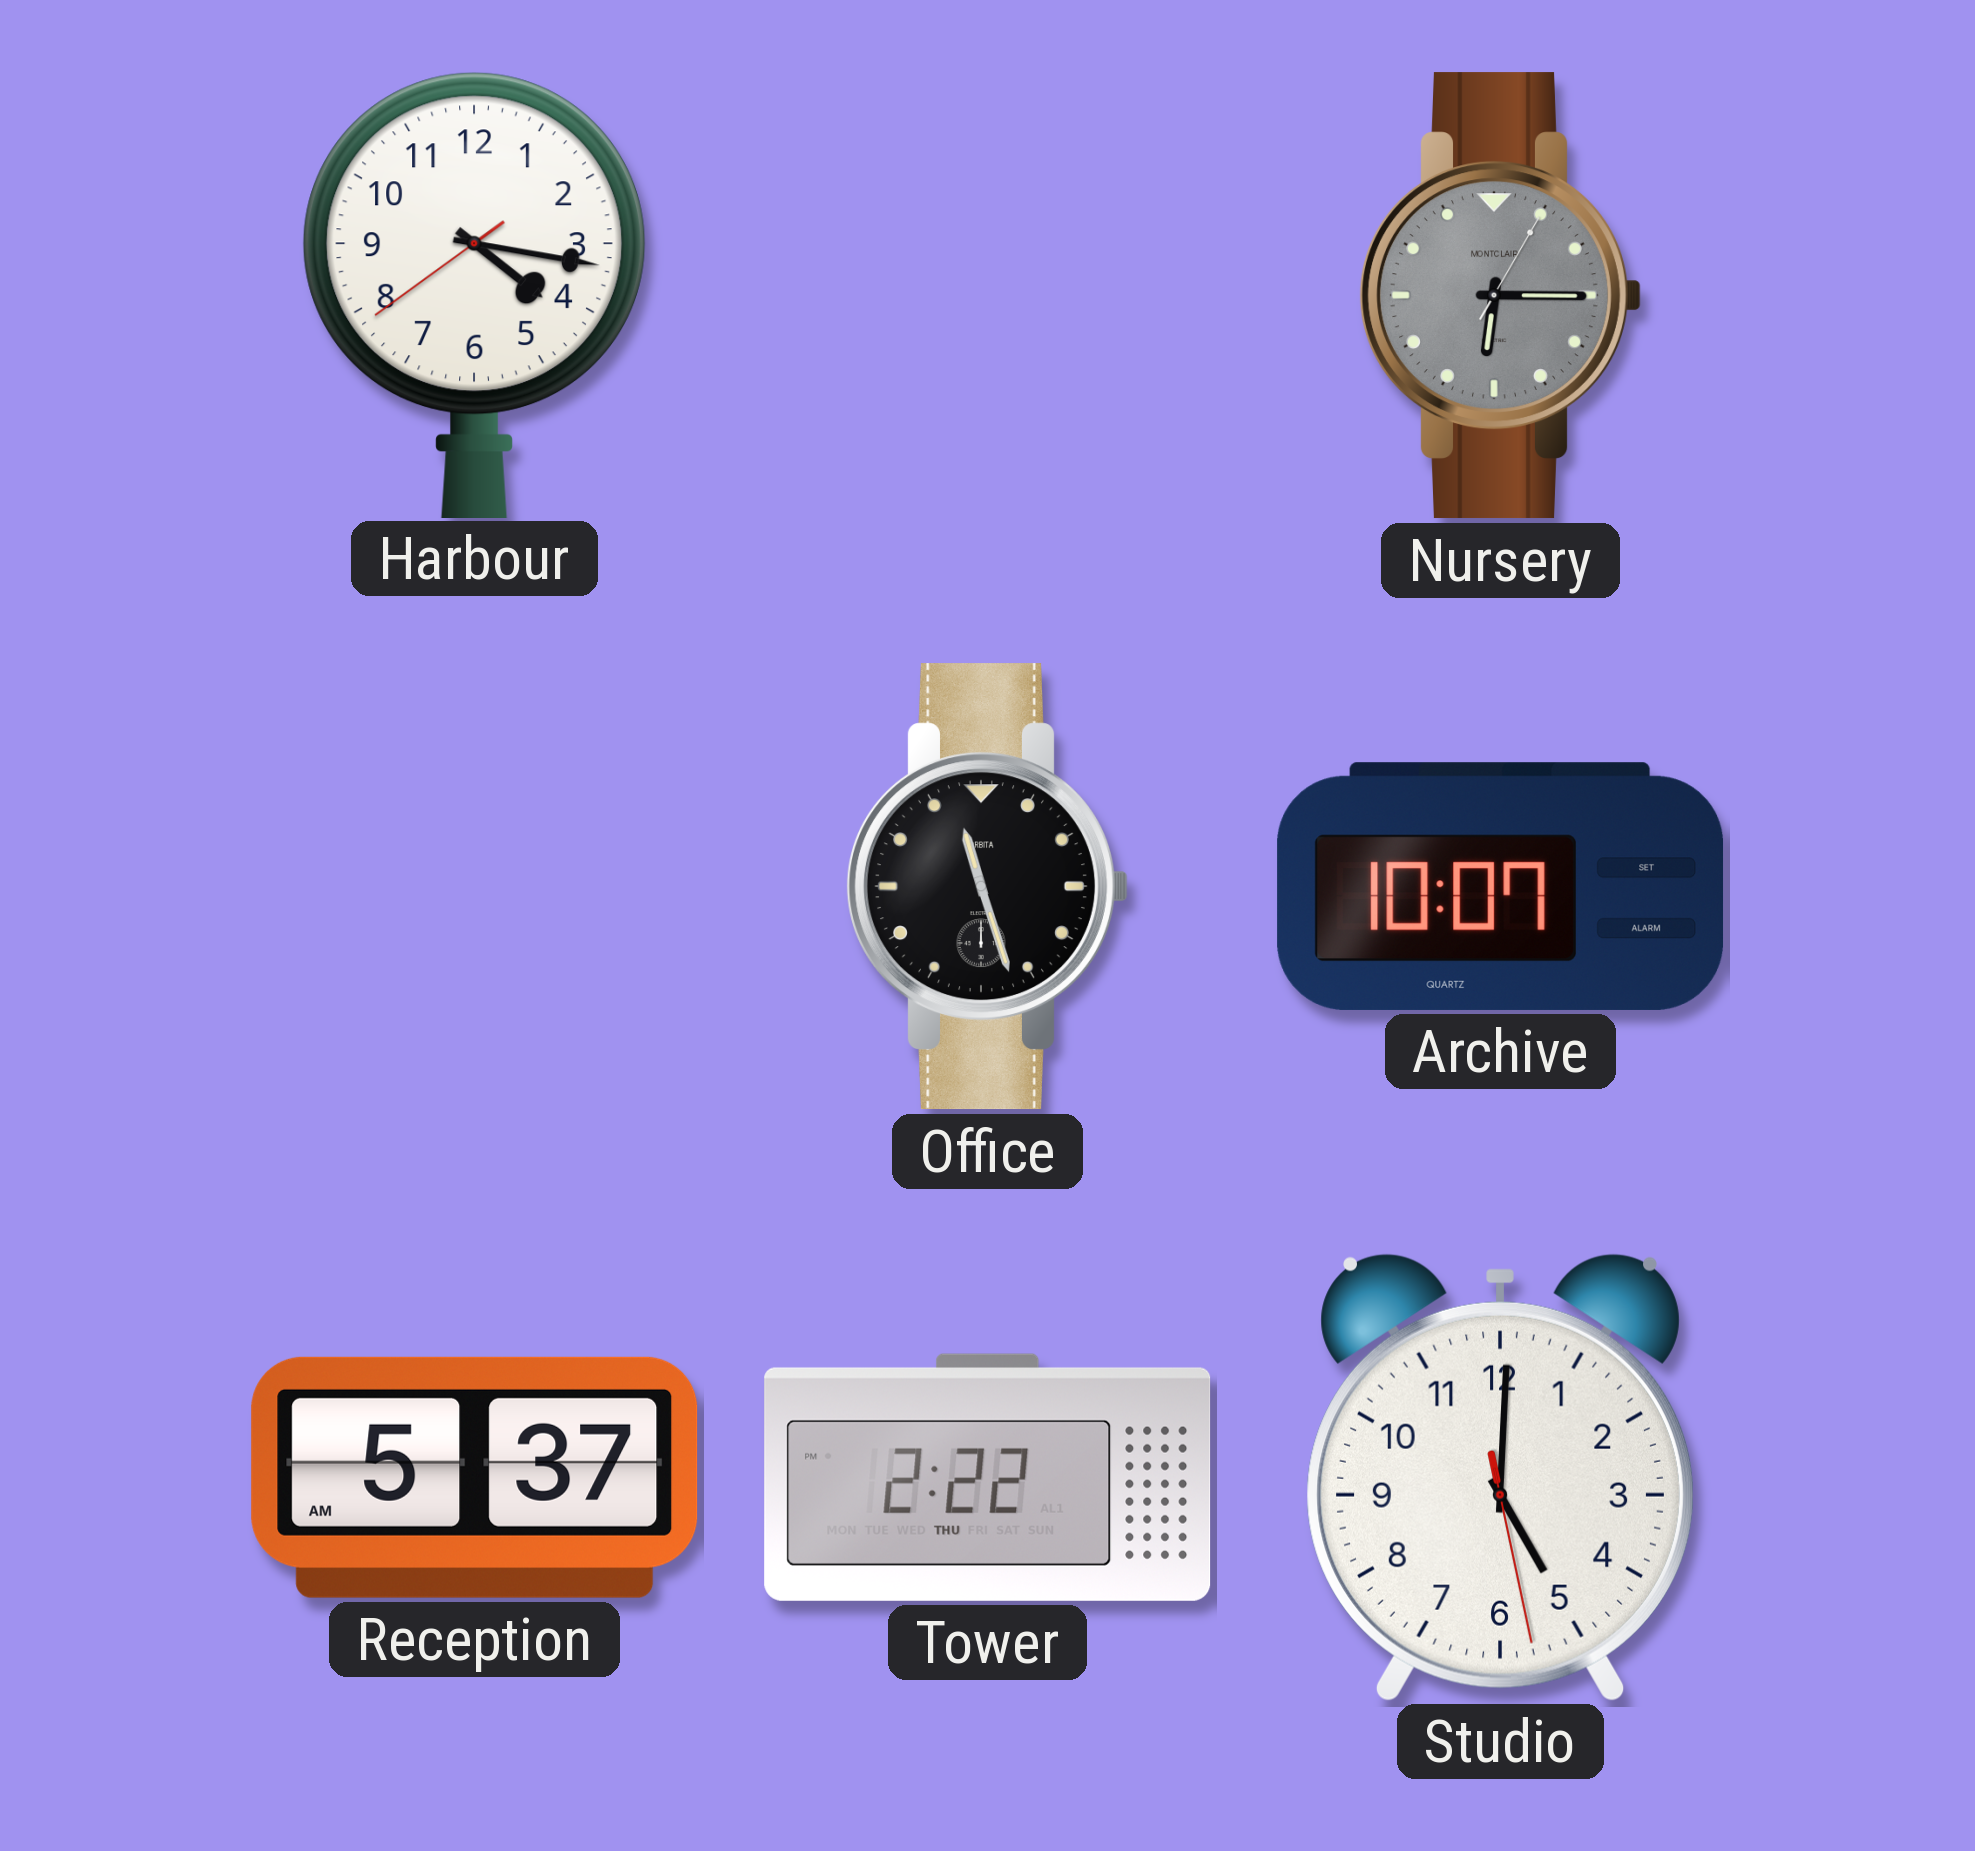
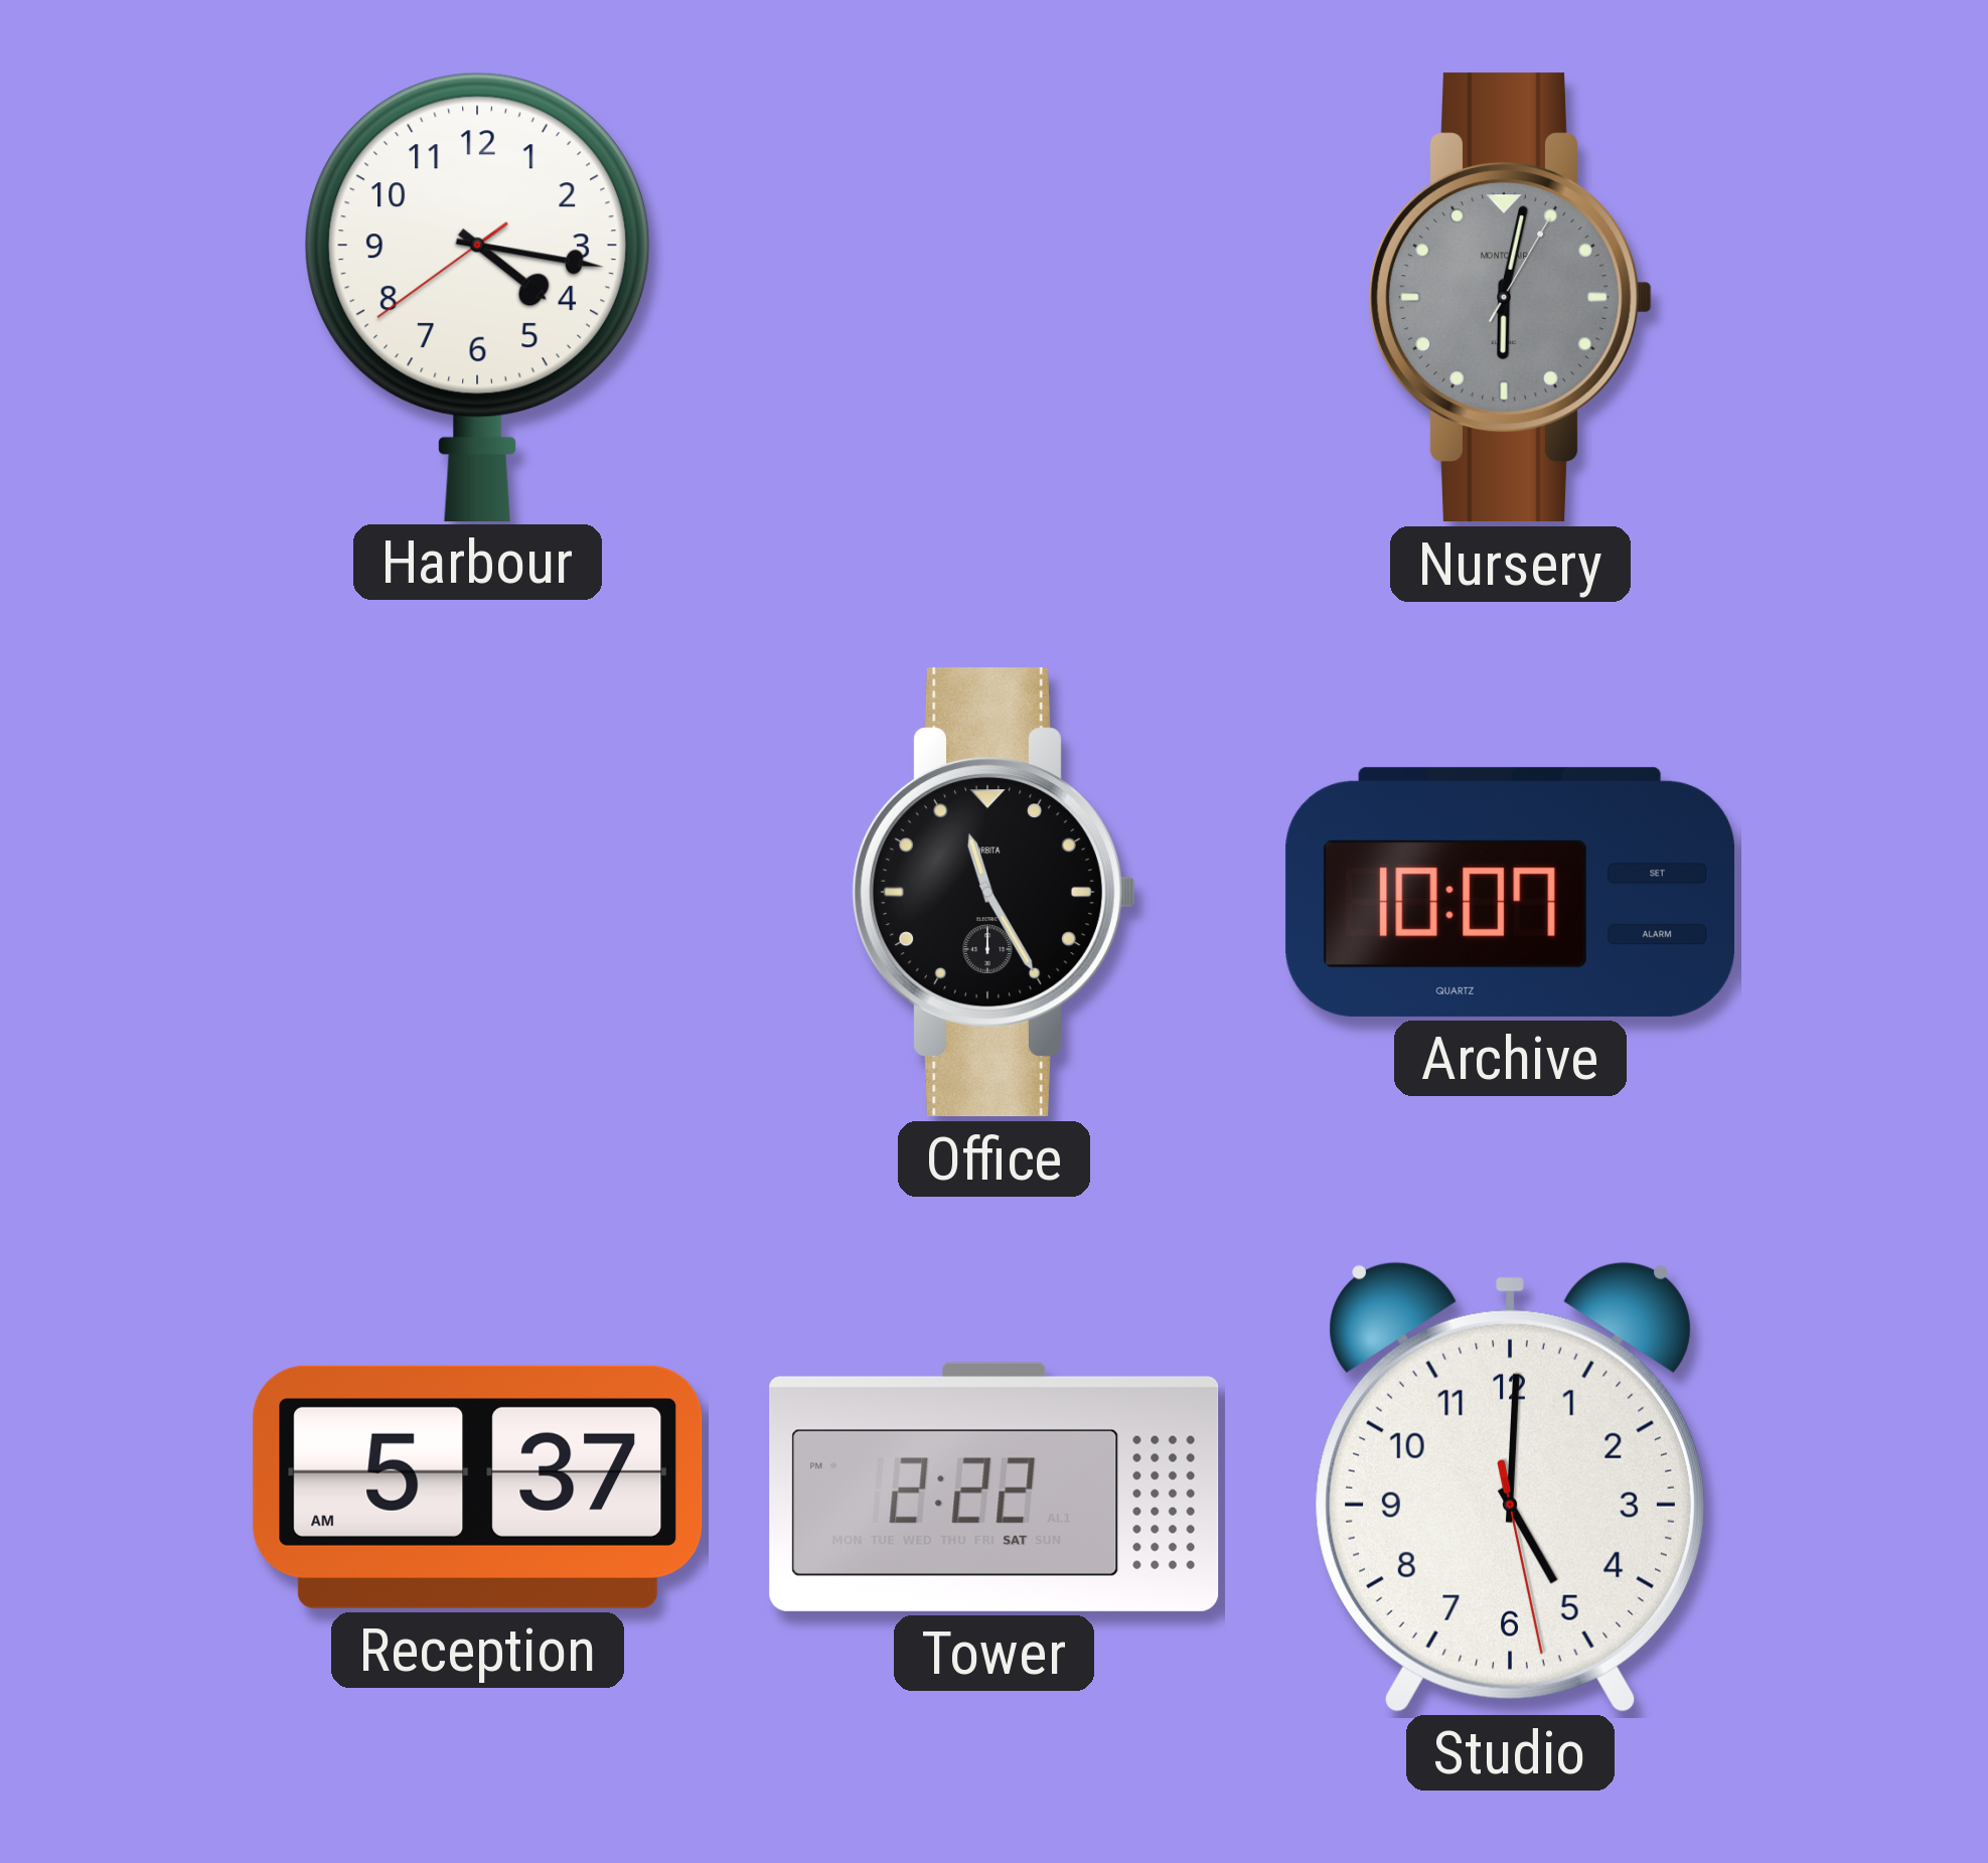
Nursery: 6:15 -> 6:02
Office: 11:27 -> 11:25
Tower date: THU -> SAT
